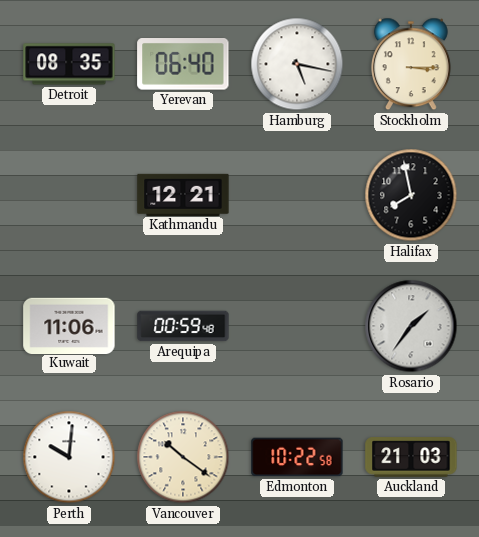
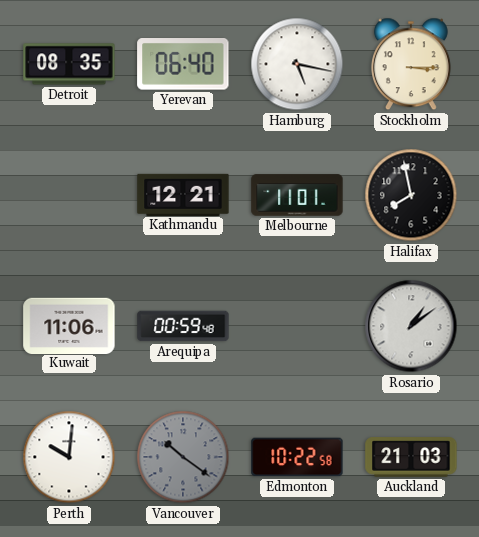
Melbourne: none -> 11:01
Rosario: 1:36 -> 1:09
Vancouver dial: cream -> grey
